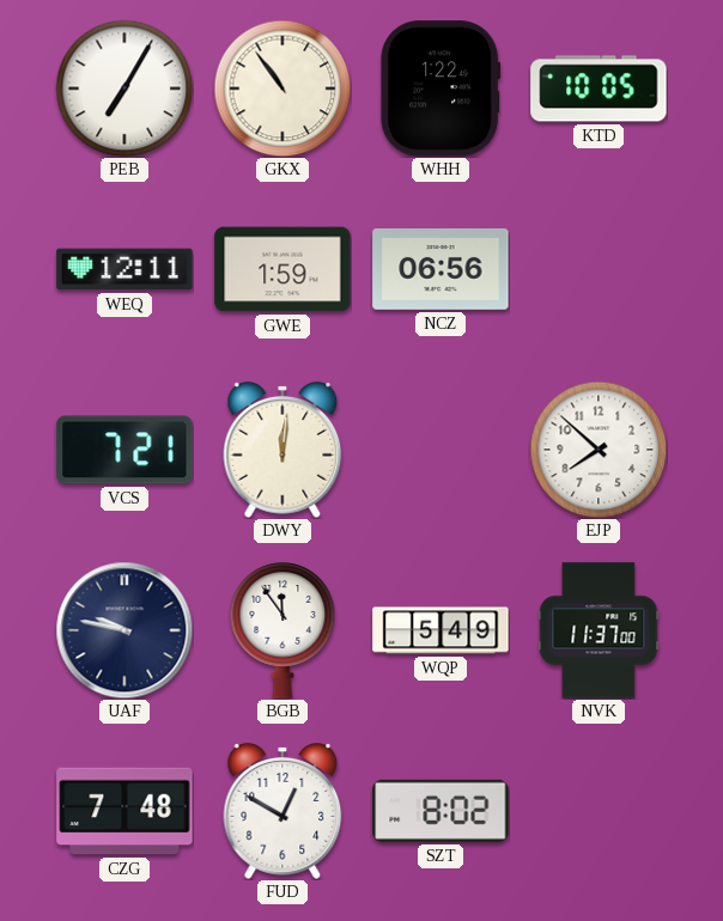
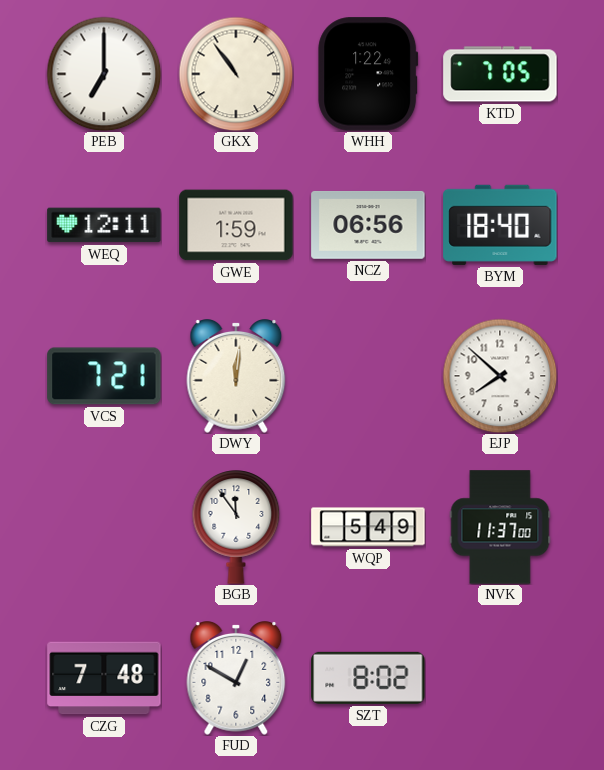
PEB: 7:05 -> 7:00
KTD: 10:05 -> 7:05
BYM: none -> 18:40
UAF: 9:47 -> none
